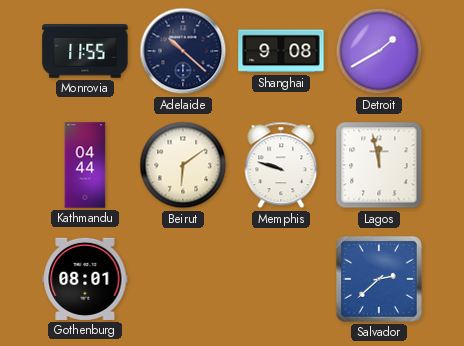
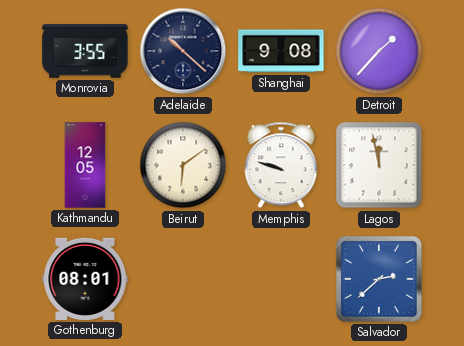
Monrovia: 11:55 -> 3:55
Detroit: 1:40 -> 1:37
Kathmandu: 04:44 -> 12:05
